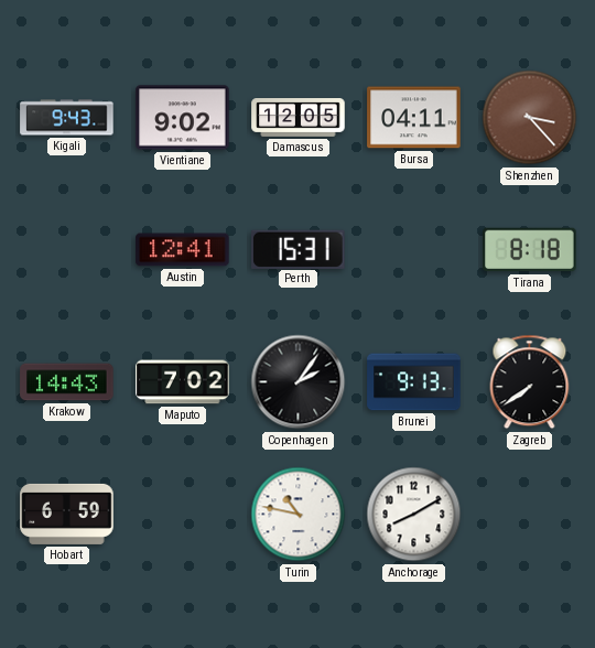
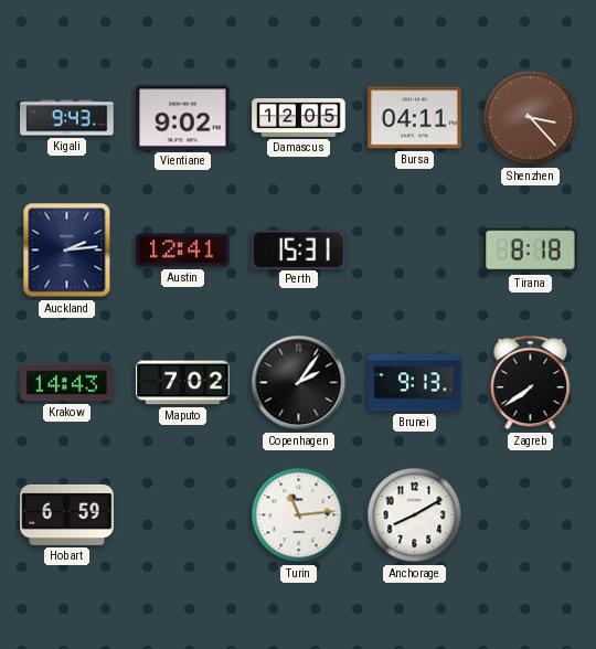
Auckland: none -> 2:14
Turin: 10:47 -> 11:14
